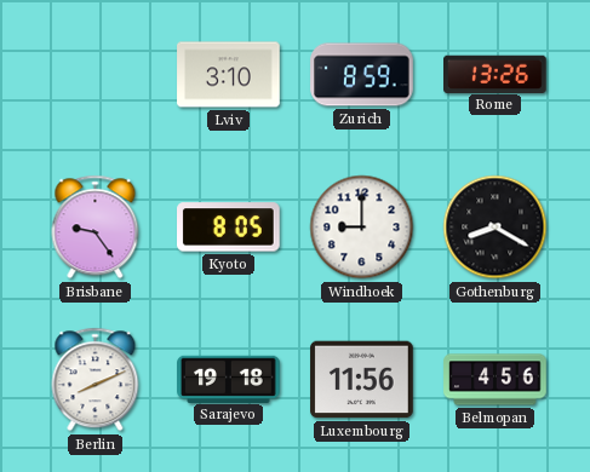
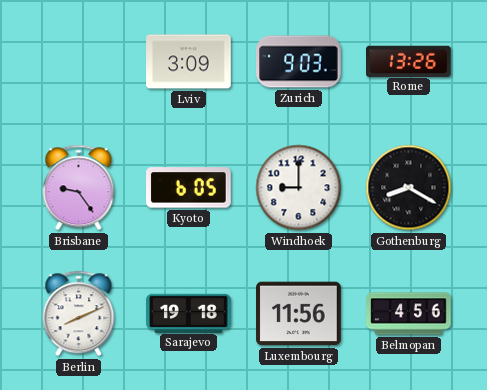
Lviv: 3:10 -> 3:09
Zurich: 8:59 -> 9:03
Kyoto: 8:05 -> 6:05
